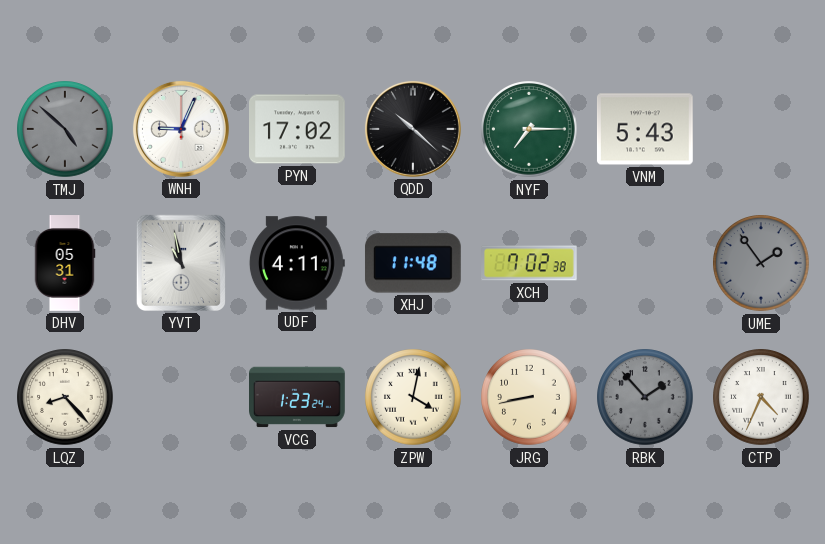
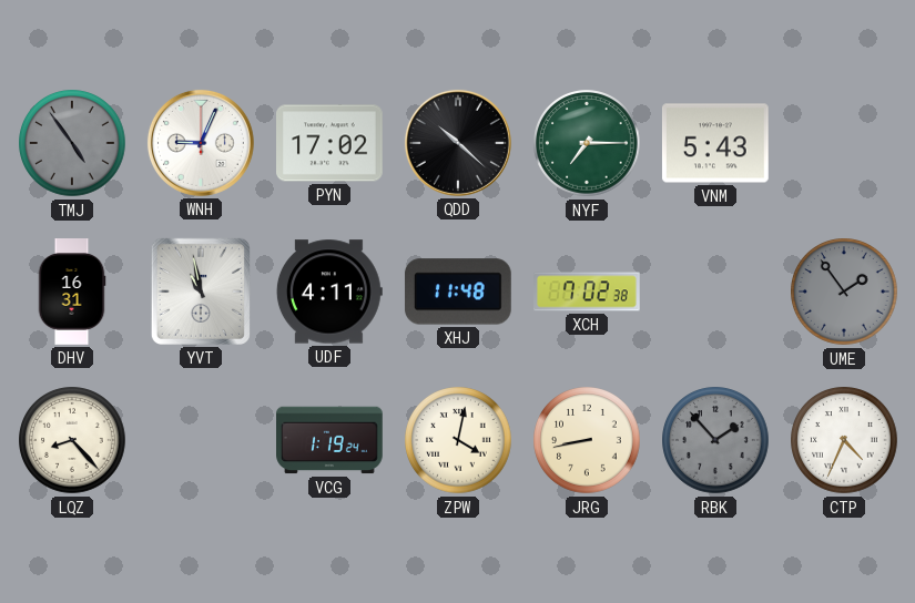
TMJ: 4:52 -> 4:54
DHV: 05:31 -> 16:31
VCG: 1:23 -> 1:19
